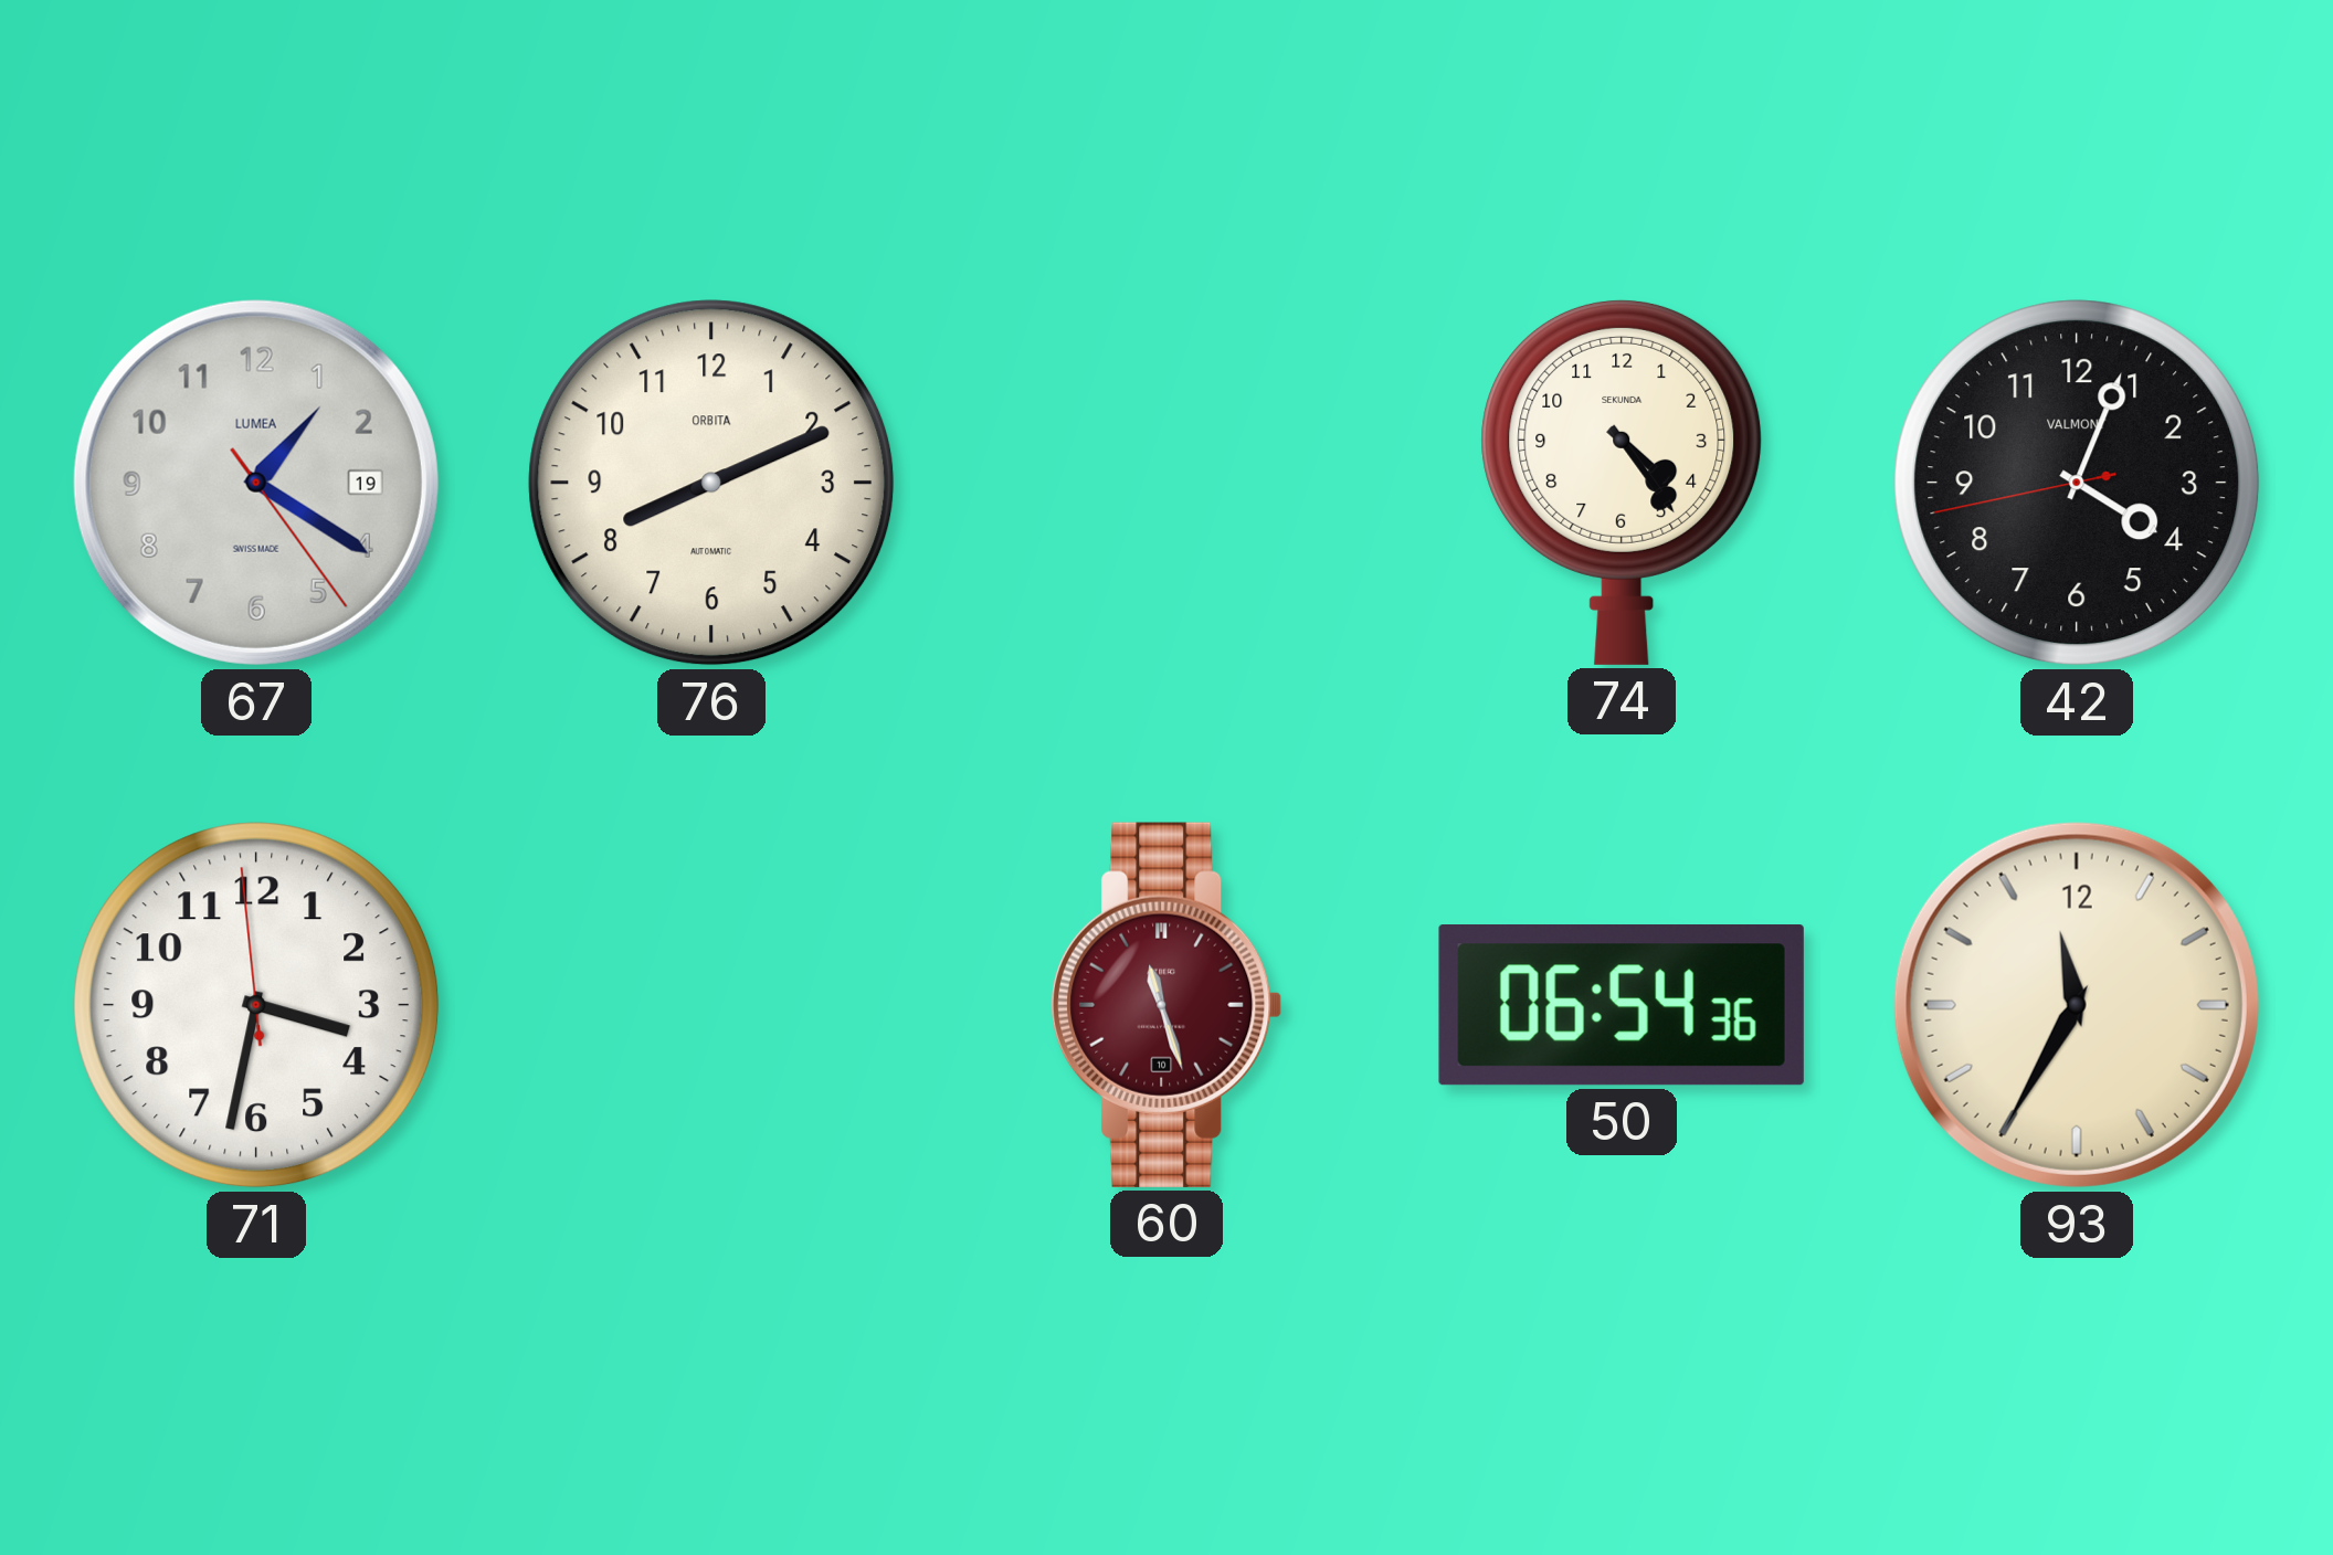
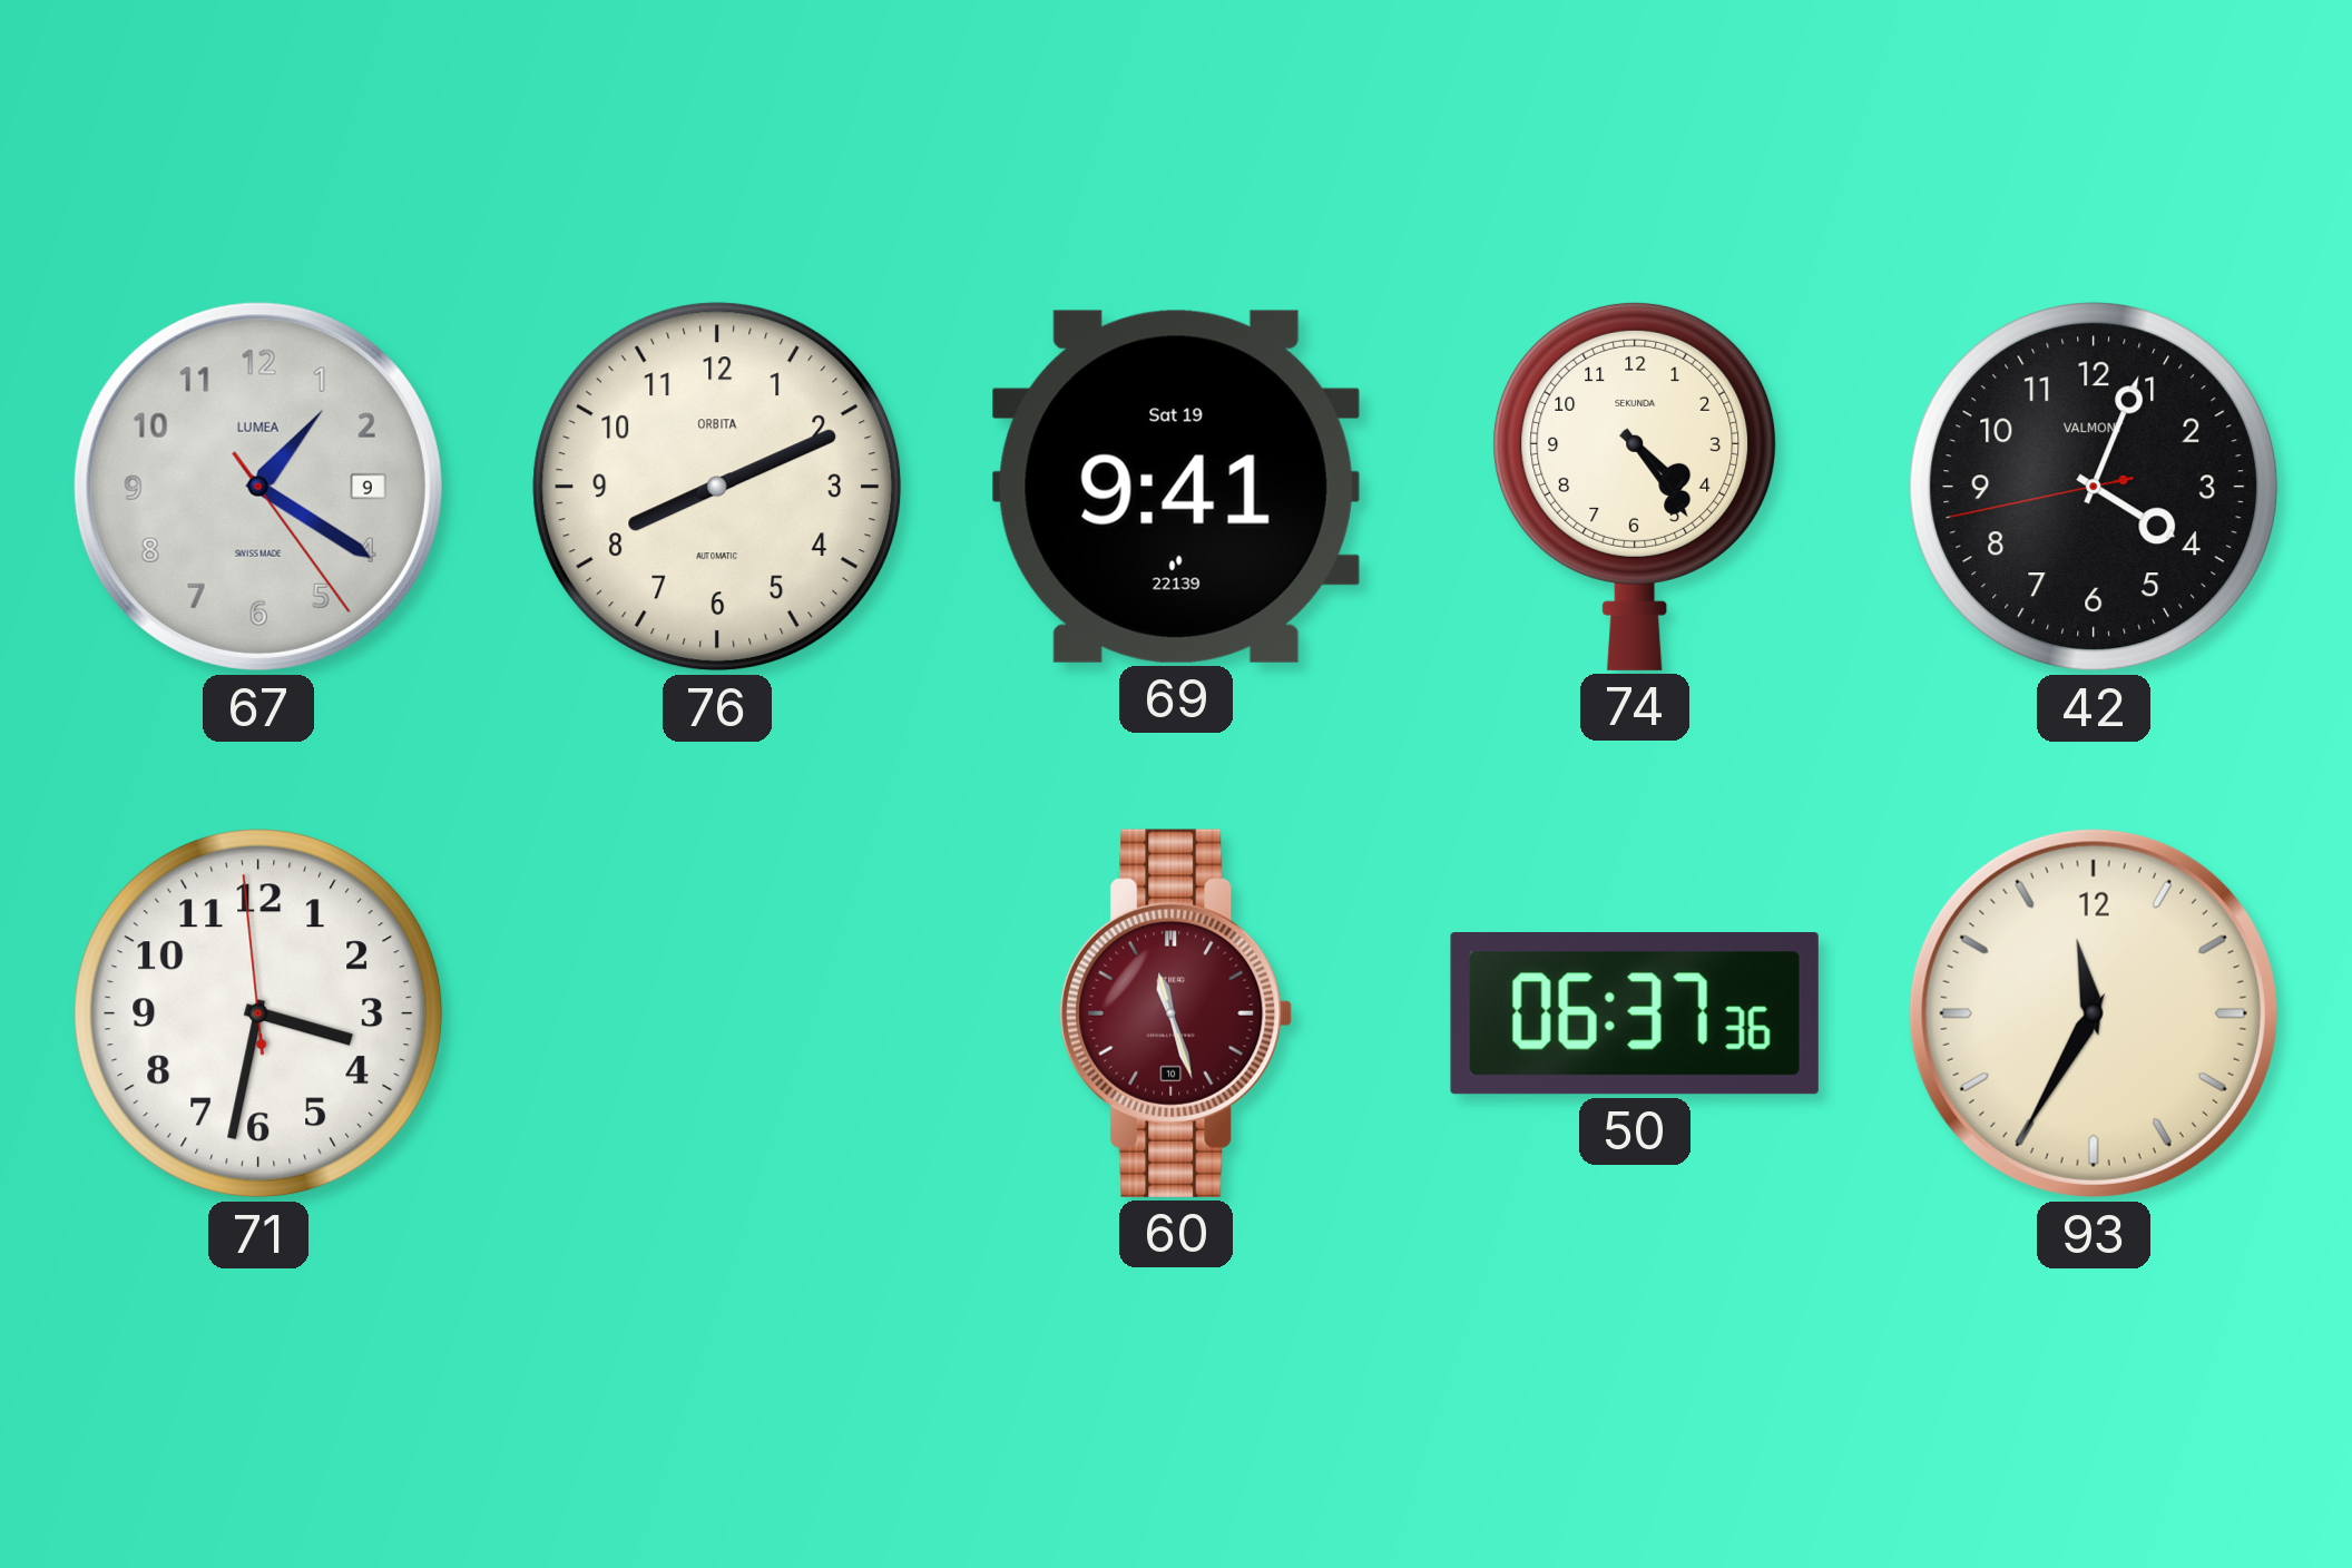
67 date: 19 -> 9
69: none -> 9:41
50: 06:54 -> 06:37
